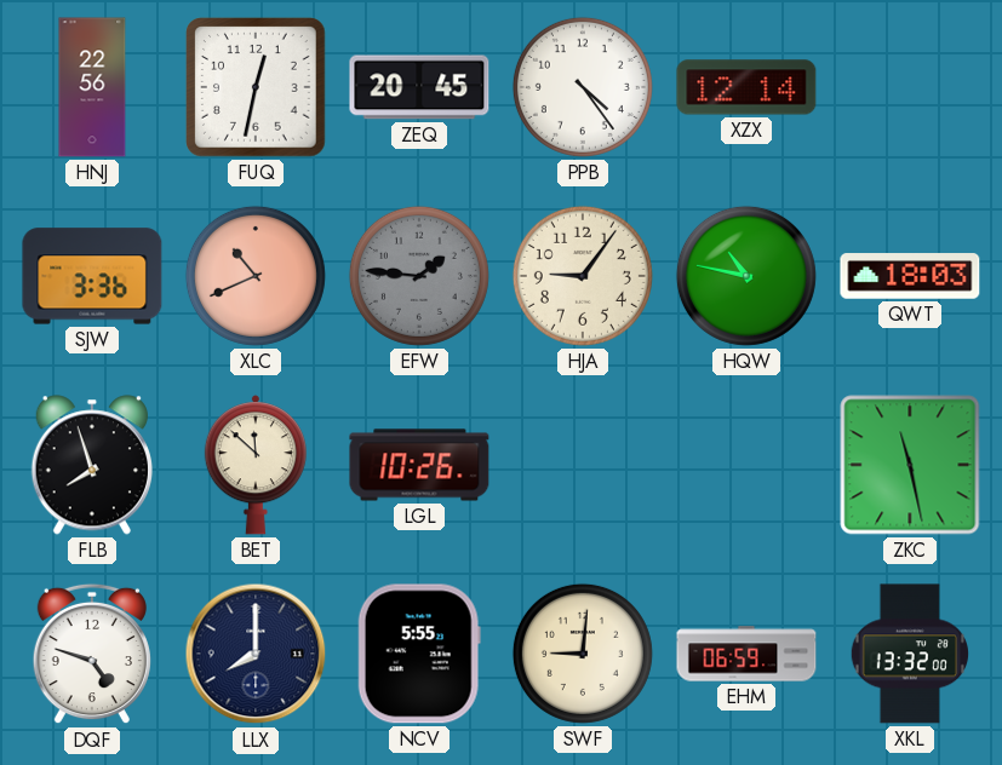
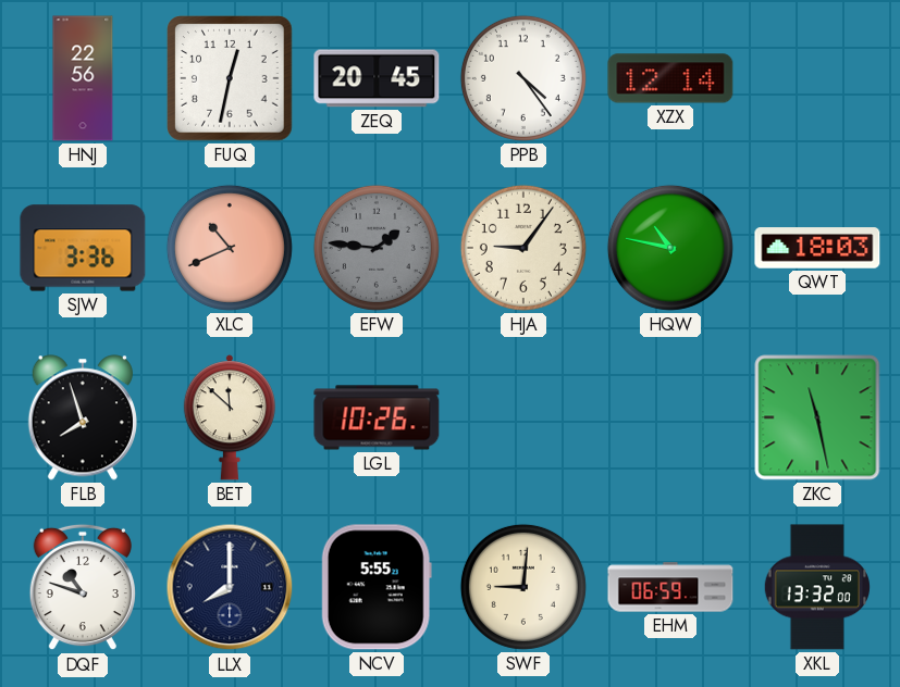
DQF: 4:48 -> 10:48
